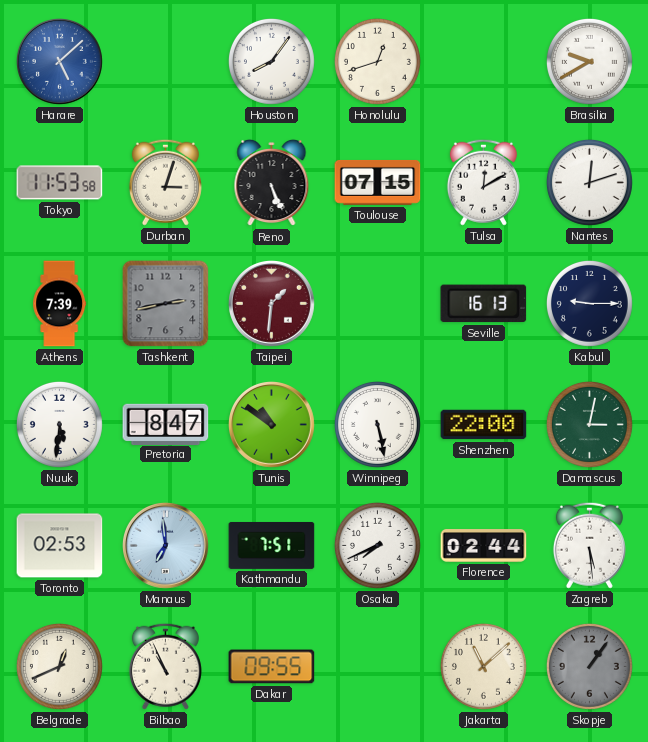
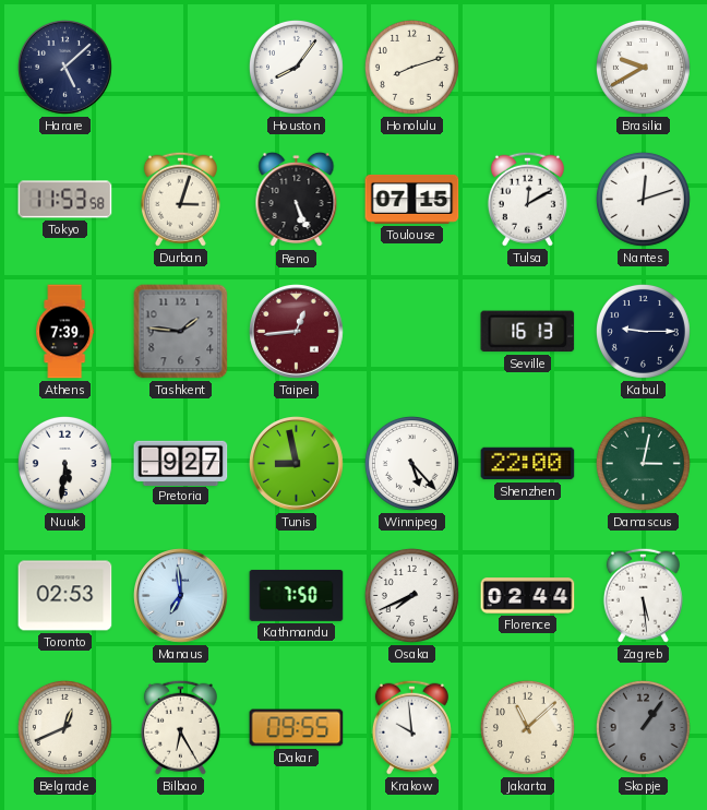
Harare dial: blue -> navy
Honolulu: 12:42 -> 8:12
Tashkent: 2:43 -> 1:46
Taipei: 1:31 -> 12:44
Pretoria: 8:47 -> 9:27
Tunis: 10:51 -> 8:58
Winnipeg: 5:28 -> 5:23
Kathmandu: 7:51 -> 7:50
Bilbao: 10:56 -> 6:25
Krakow: none -> 9:59
